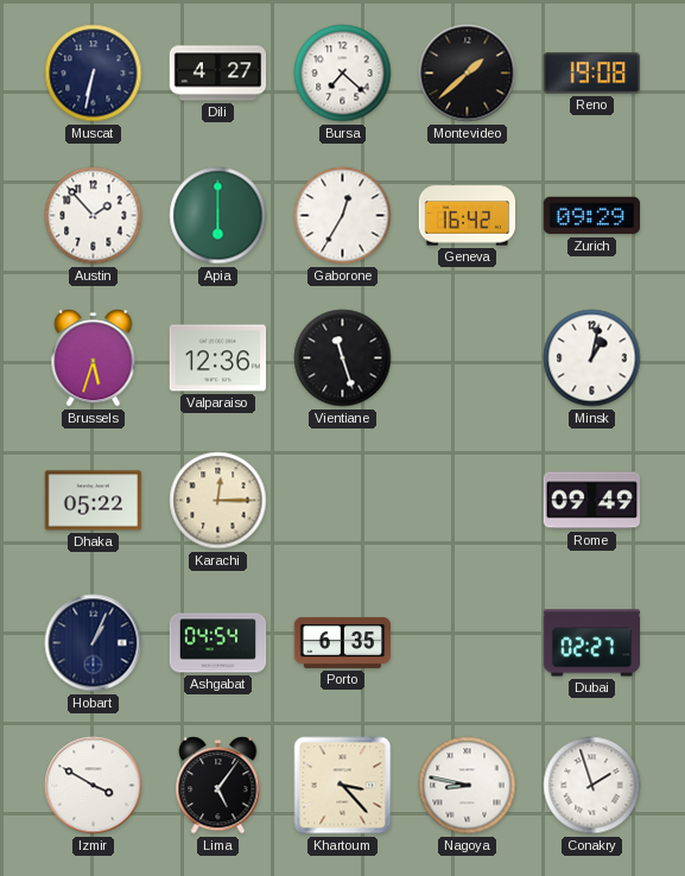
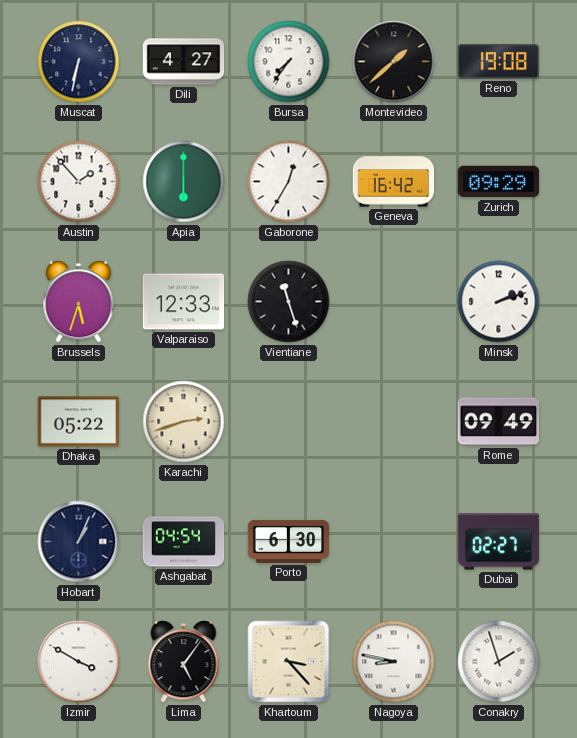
Bursa: 7:22 -> 7:36
Valparaiso: 12:36 -> 12:33
Minsk: 1:02 -> 2:12
Karachi: 12:15 -> 2:42
Porto: 6:35 -> 6:30
